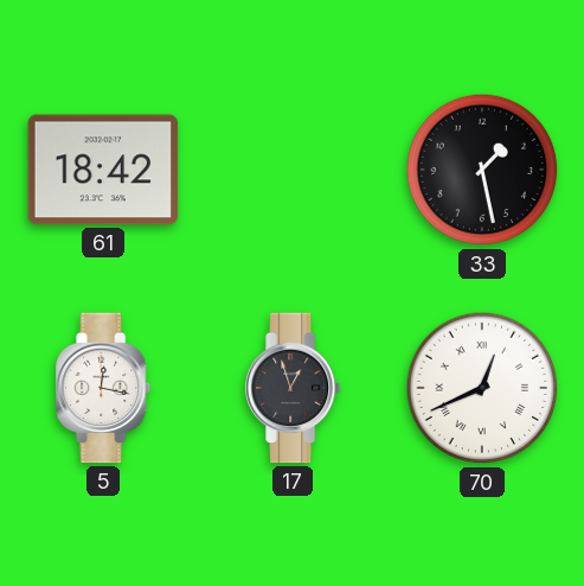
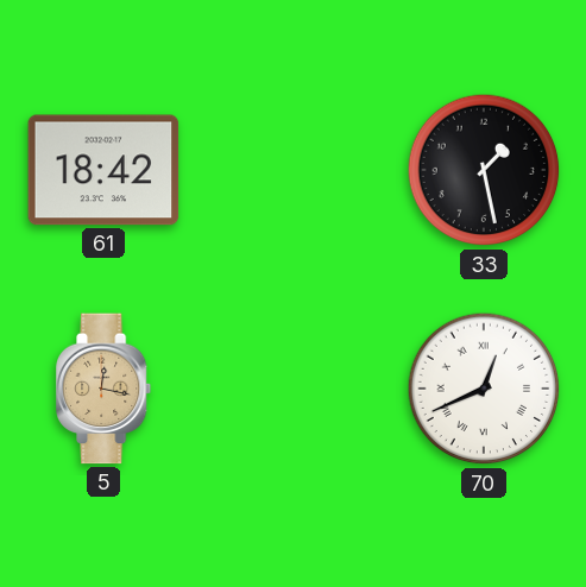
5 dial: white -> champagne
17: 12:57 -> none
